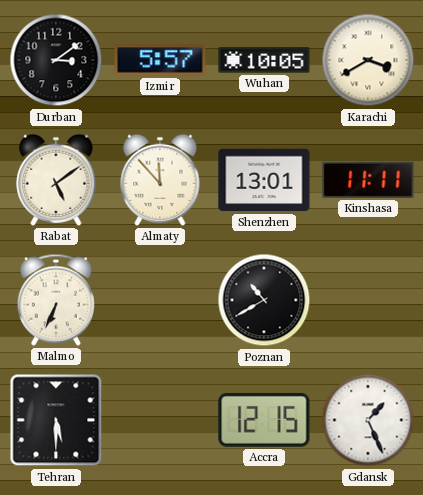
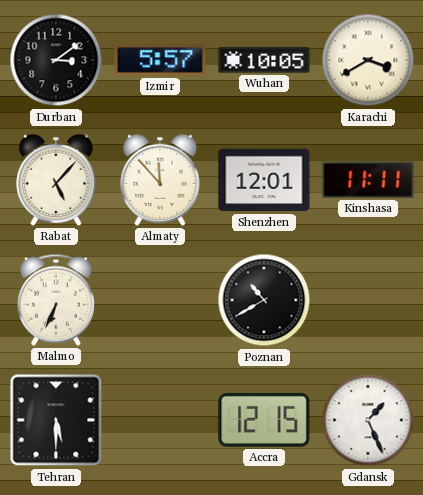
Rabat: 5:09 -> 5:07
Shenzhen: 13:01 -> 12:01
